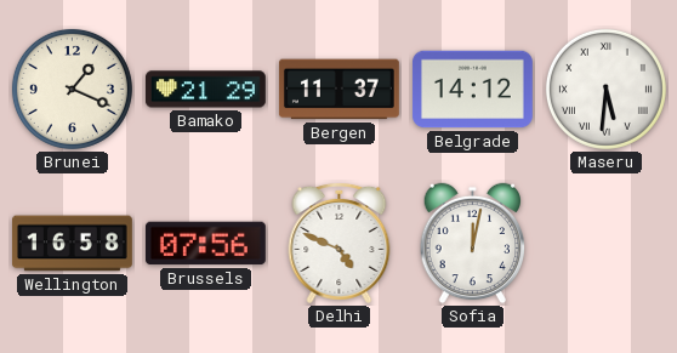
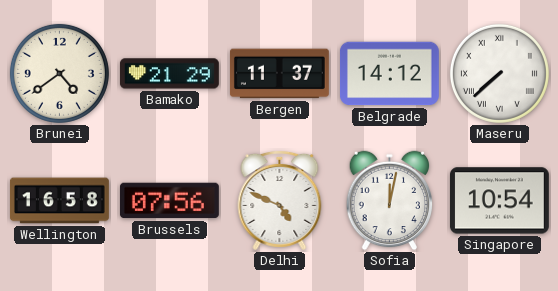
Brunei: 1:19 -> 4:39
Maseru: 5:31 -> 7:38
Singapore: none -> 10:54
